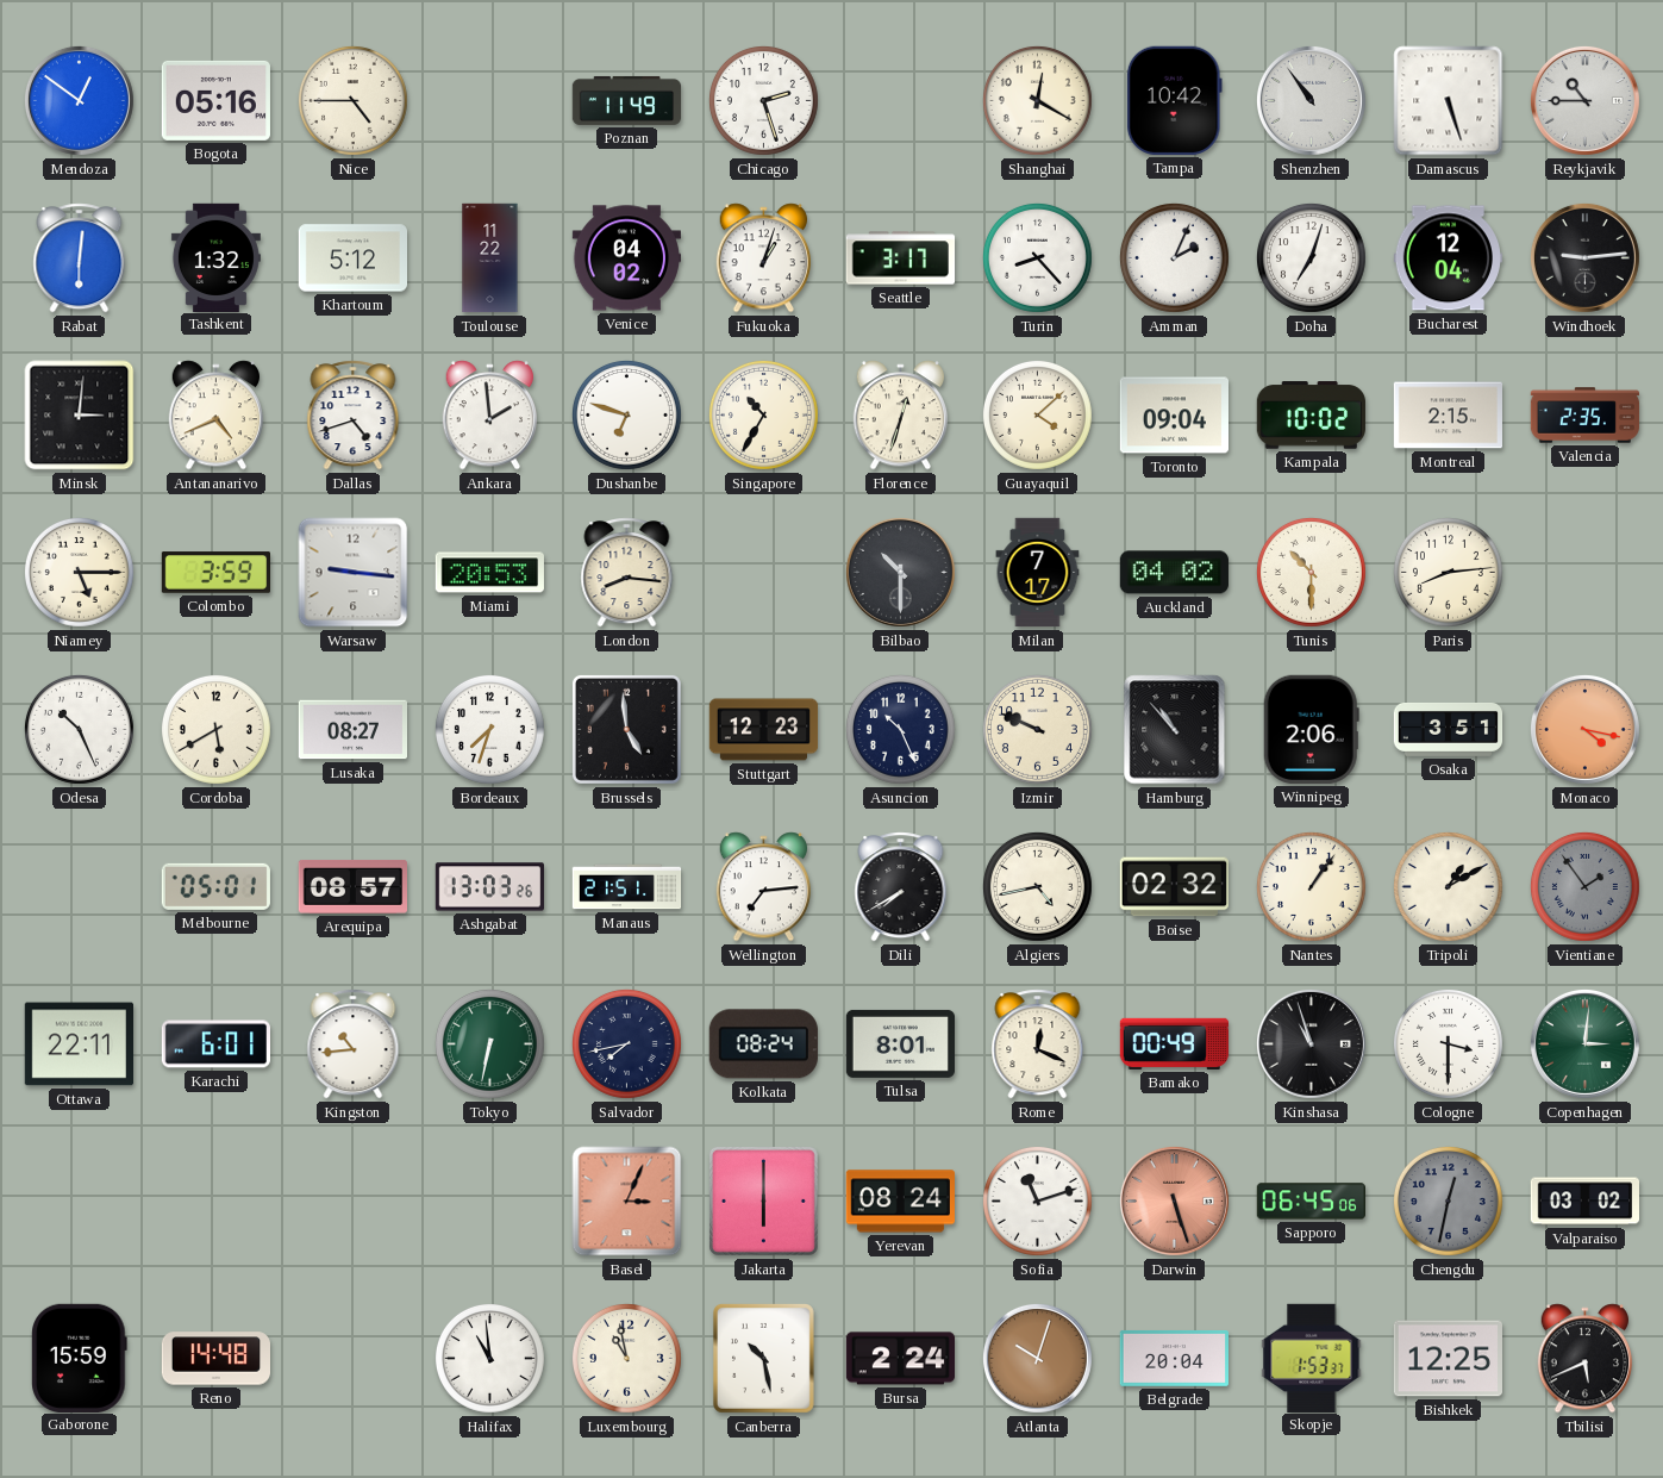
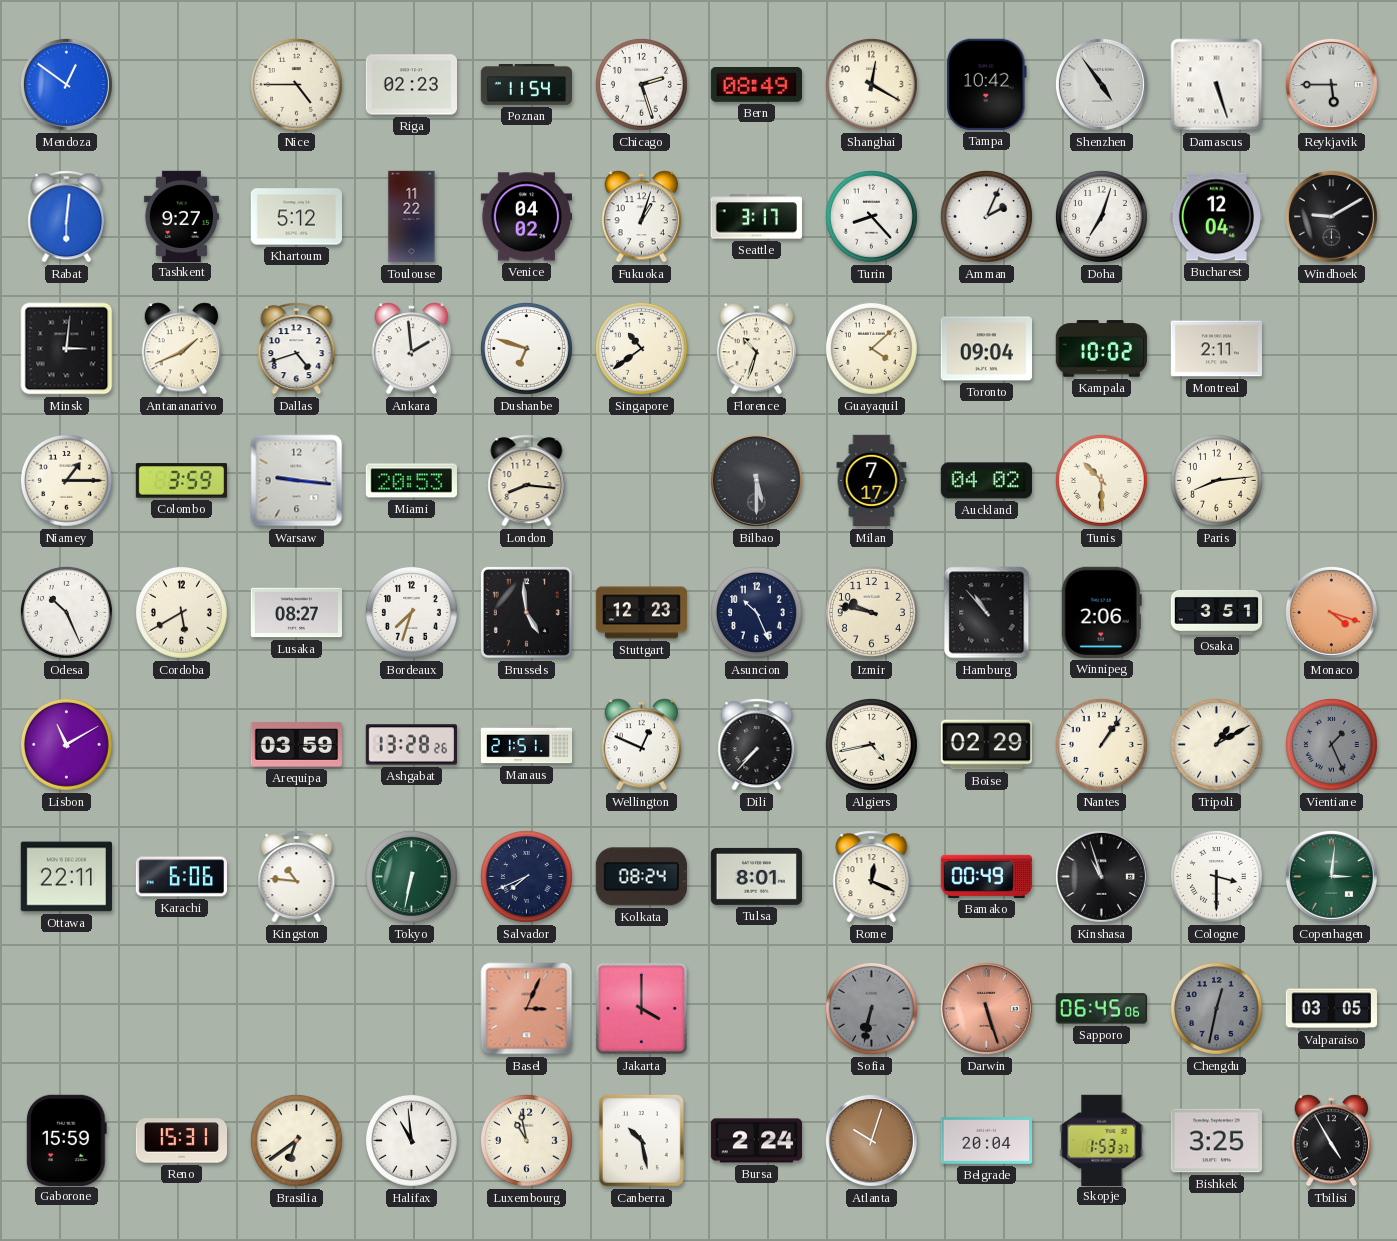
Bogota: 05:16 -> none
Riga: none -> 02:23
Poznan: 11:49 -> 11:54
Bern: none -> 08:49
Shenzhen: 10:54 -> 4:54
Reykjavik: 10:45 -> 5:45
Tashkent: 1:32 -> 9:27
Windhoek: 9:14 -> 9:10
Antananarivo: 4:41 -> 1:41
Singapore: 10:35 -> 10:39
Florence: 12:33 -> 10:33
Montreal: 2:15 -> 2:11
Valencia: 2:35 -> none
Niamey: 5:15 -> 1:15
Bilbao: 10:30 -> 5:30
Izmir: 9:49 -> 9:47
Monaco: 4:17 -> 4:18
Lisbon: none -> 11:10
Melbourne: 05:01 -> none
Arequipa: 08:57 -> 03:59
Ashgabat: 13:03 -> 13:28
Wellington: 7:14 -> 12:49
Dili: 7:40 -> 7:37
Boise: 02:32 -> 02:29
Vientiane: 1:54 -> 1:26
Karachi: 6:01 -> 6:06
Kingston: 10:44 -> 10:46
Salvador: 7:43 -> 7:41
Jakarta: 6:00 -> 4:00
Yerevan: 08:24 -> none
Sofia: 11:12 -> 6:32
Sofia dial: white -> grey
Valparaiso: 03:02 -> 03:05
Reno: 14:48 -> 15:31
Brasilia: none -> 6:39
Bishkek: 12:25 -> 3:25
Tbilisi: 5:41 -> 4:55
